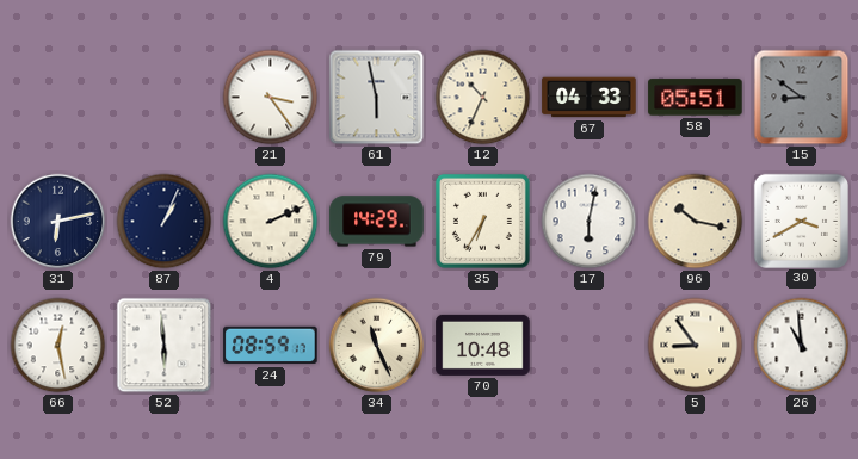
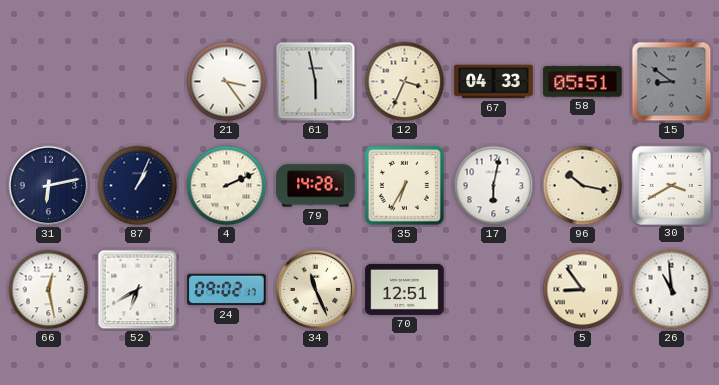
12: 10:34 -> 3:34
79: 14:29 -> 14:28
52: 5:59 -> 6:40
24: 08:59 -> 09:02
70: 10:48 -> 12:51
